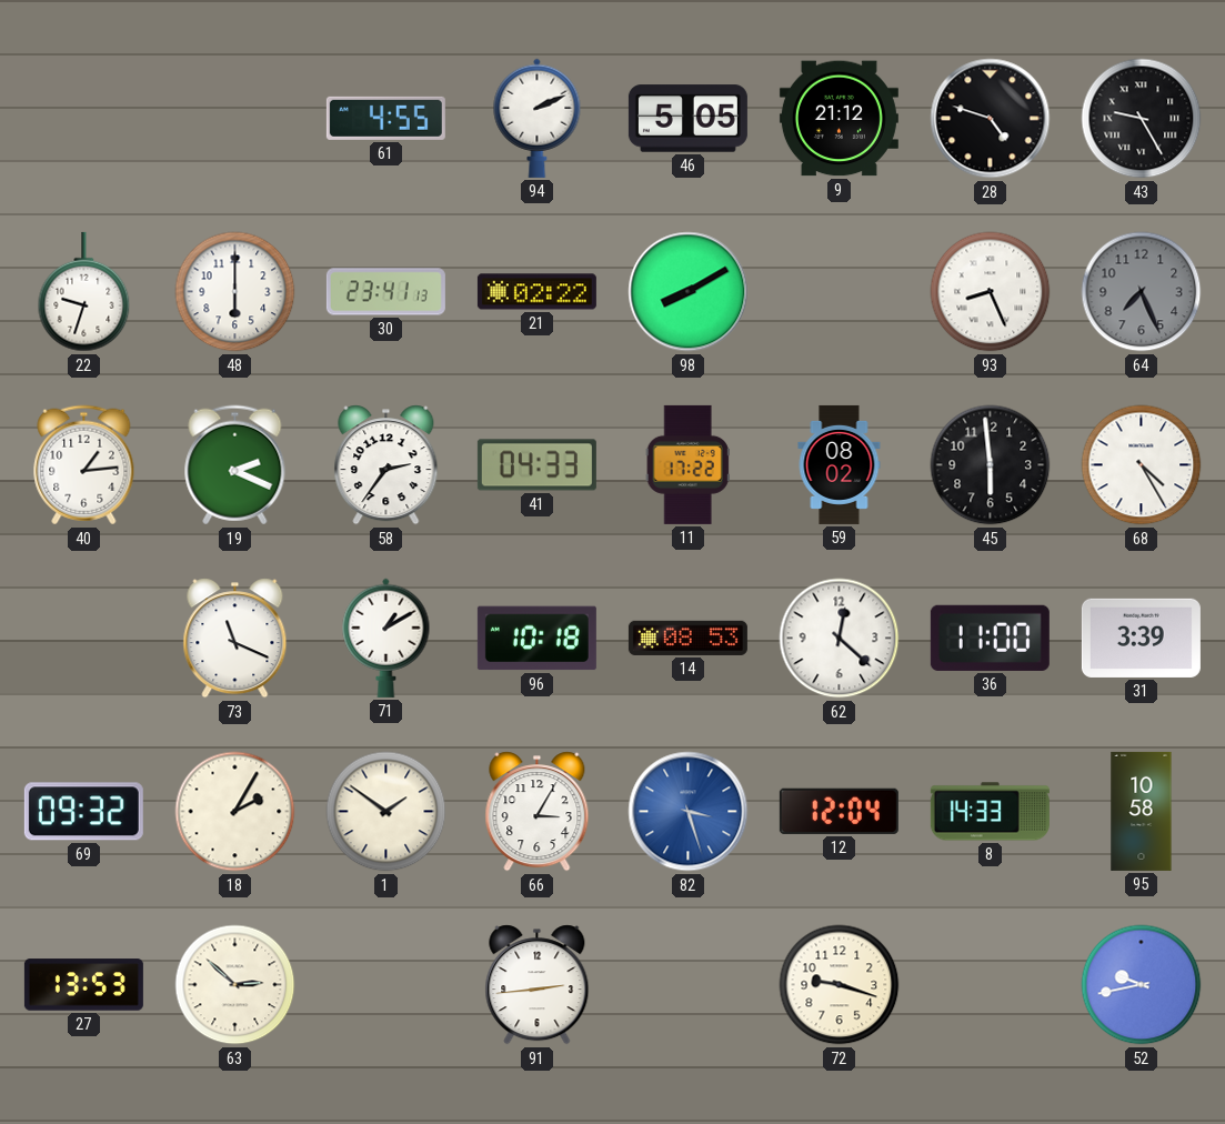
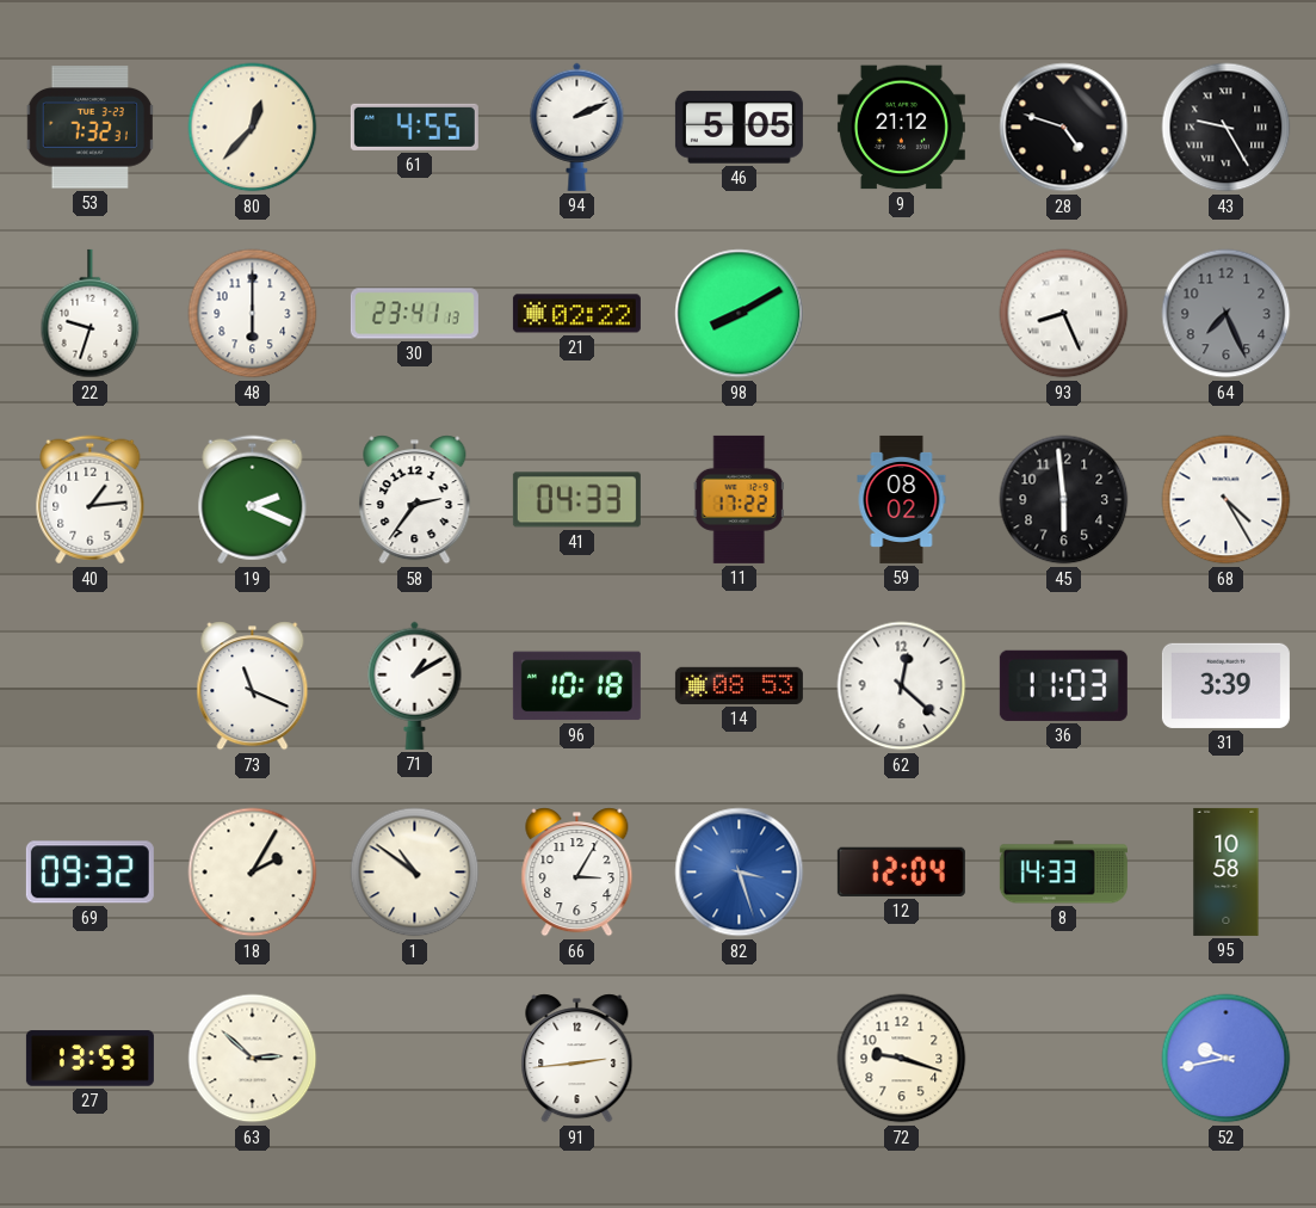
53: none -> 7:32
80: none -> 12:37
36: 11:00 -> 11:03
1: 1:51 -> 10:51
